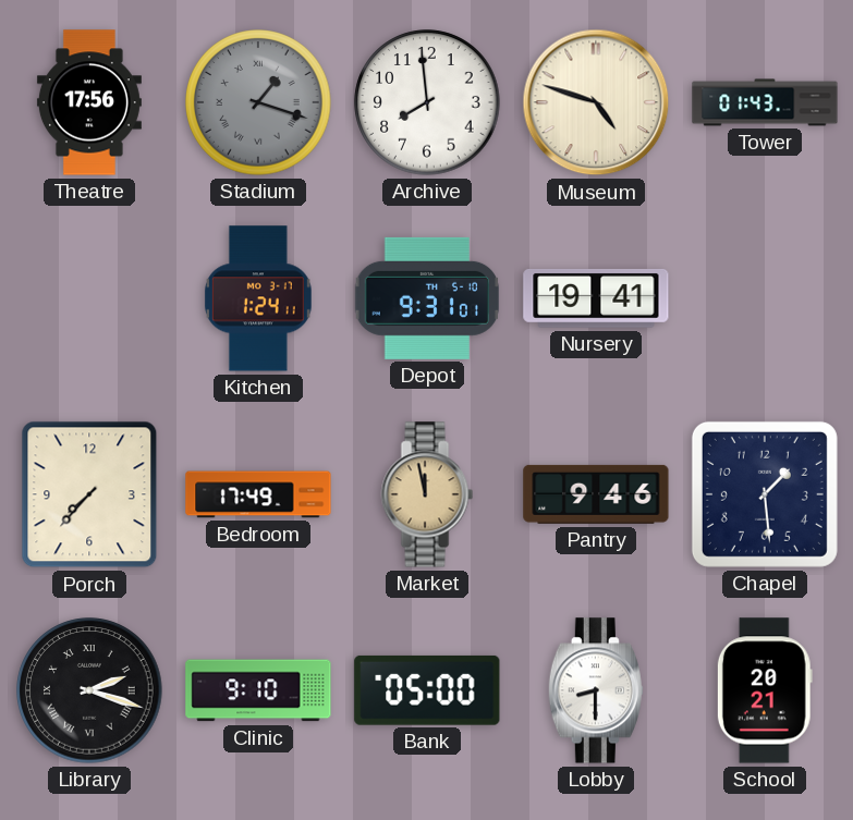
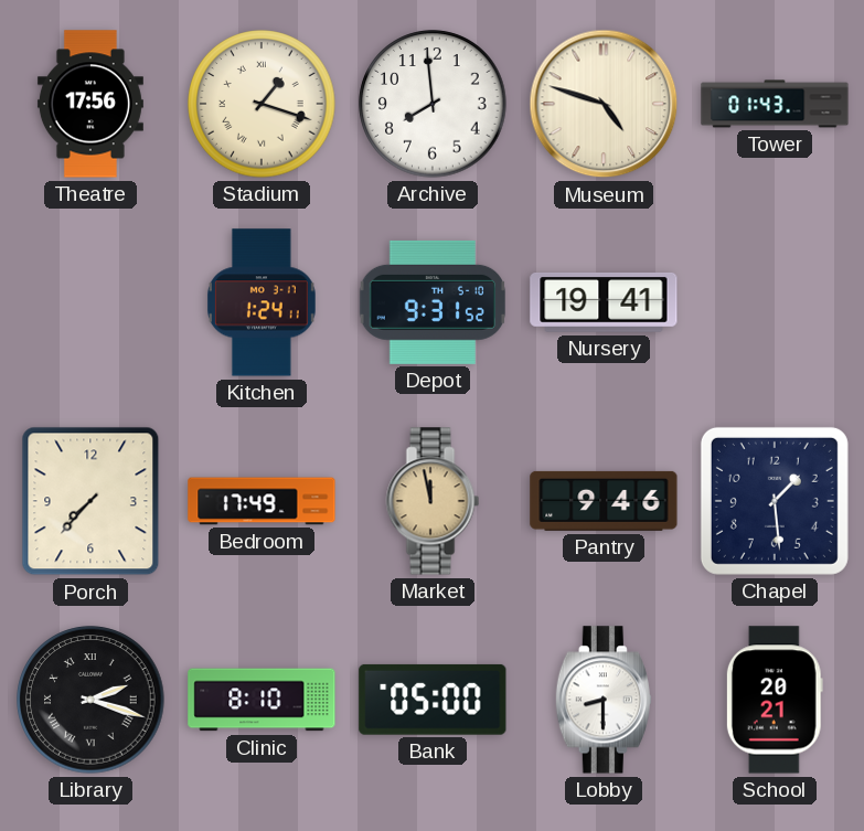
Stadium dial: grey -> cream
Depot: 9:31:01 -> 9:31:52
Clinic: 9:10 -> 8:10
